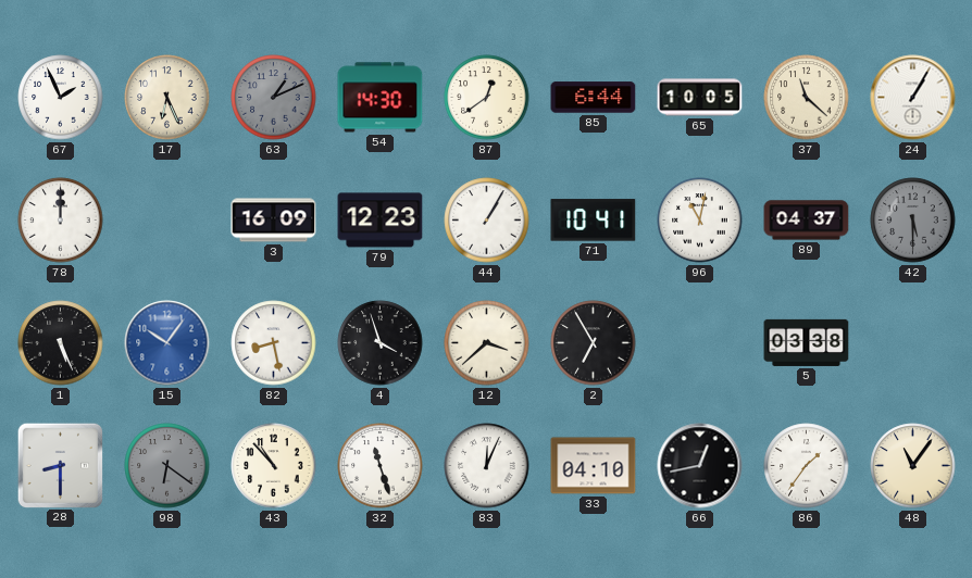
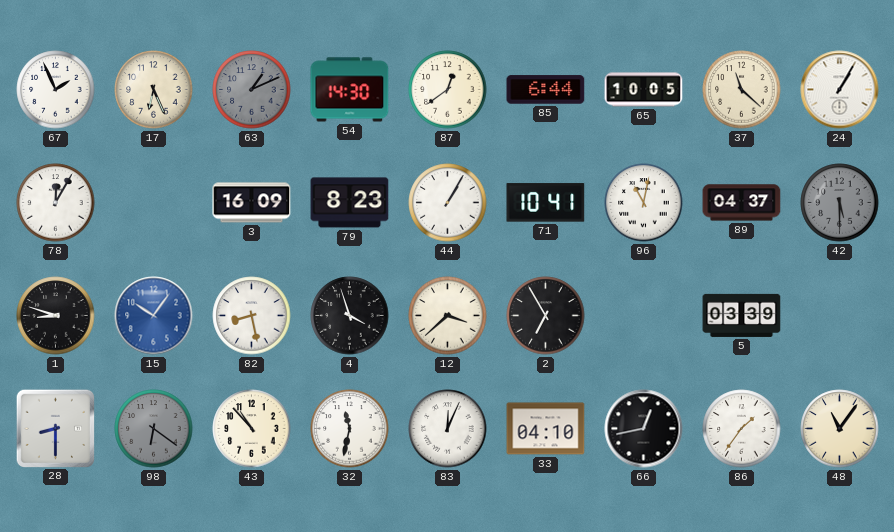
78: 12:00 -> 12:05
79: 12:23 -> 8:23
1: 5:26 -> 8:48
5: 03:38 -> 03:39
32: 11:27 -> 11:32
